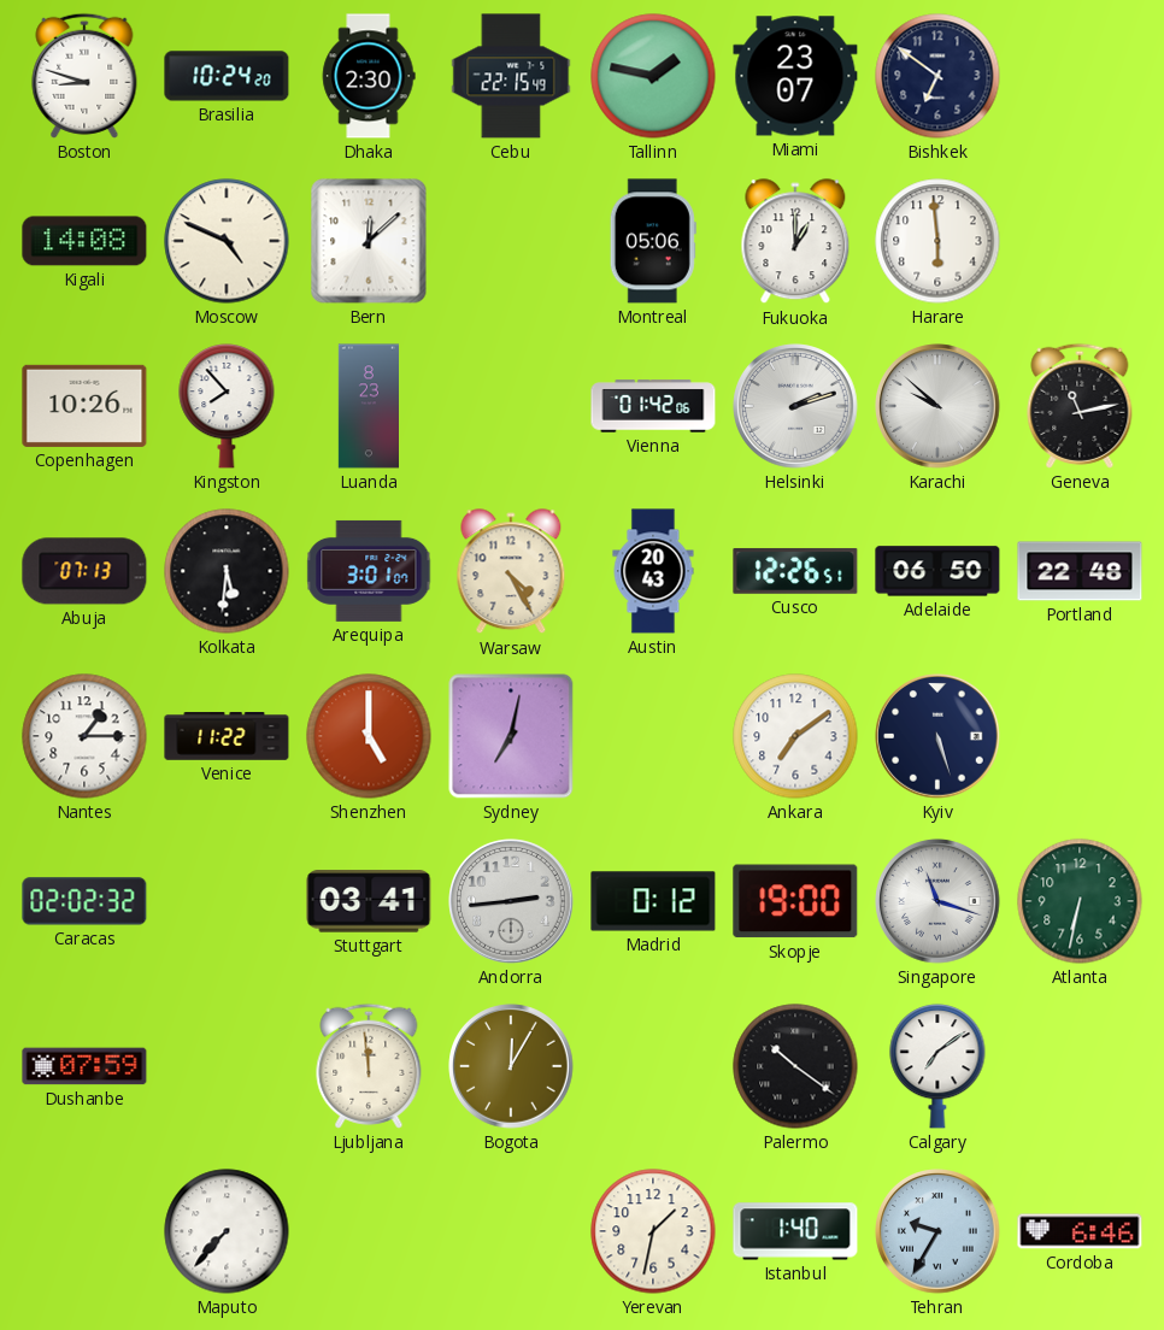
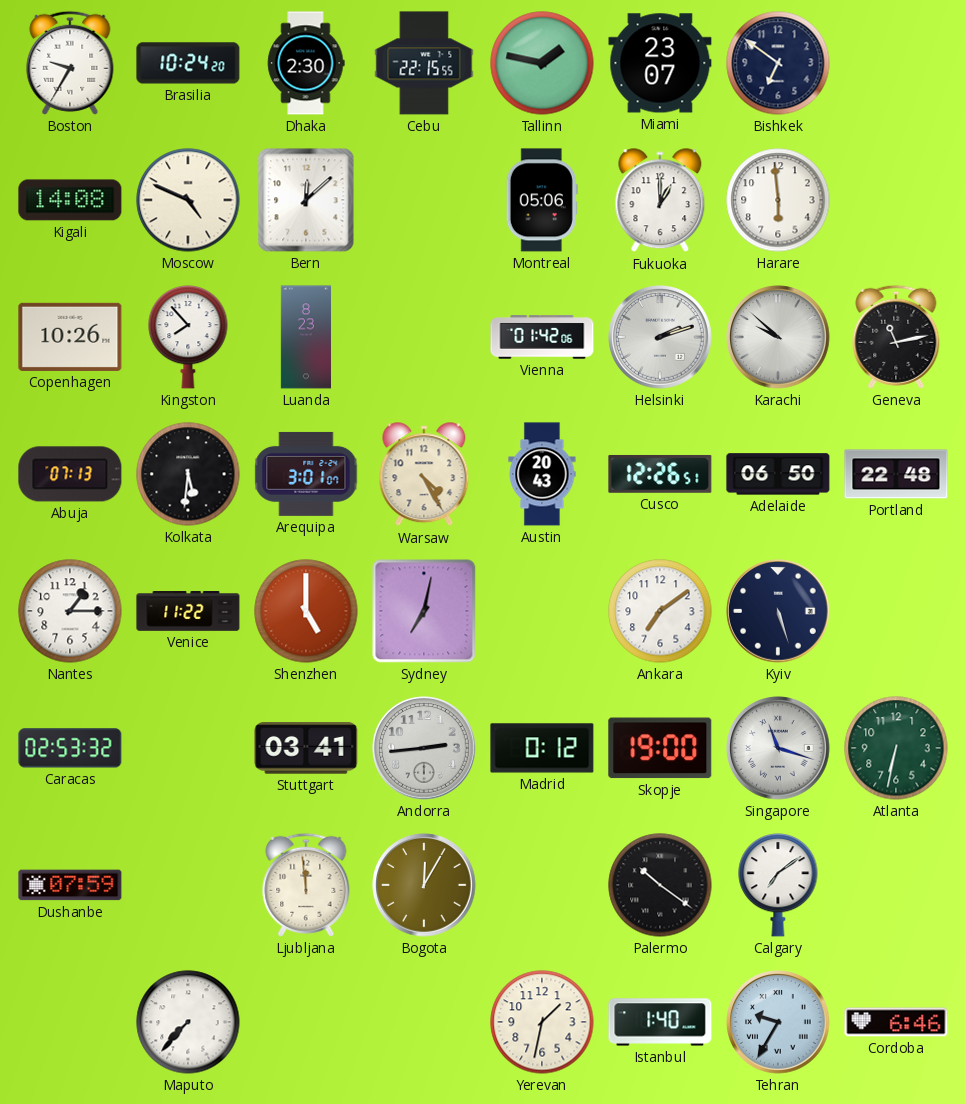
Boston: 8:48 -> 9:35
Cebu: 22:15:49 -> 22:15:55
Caracas: 02:02 -> 02:53
